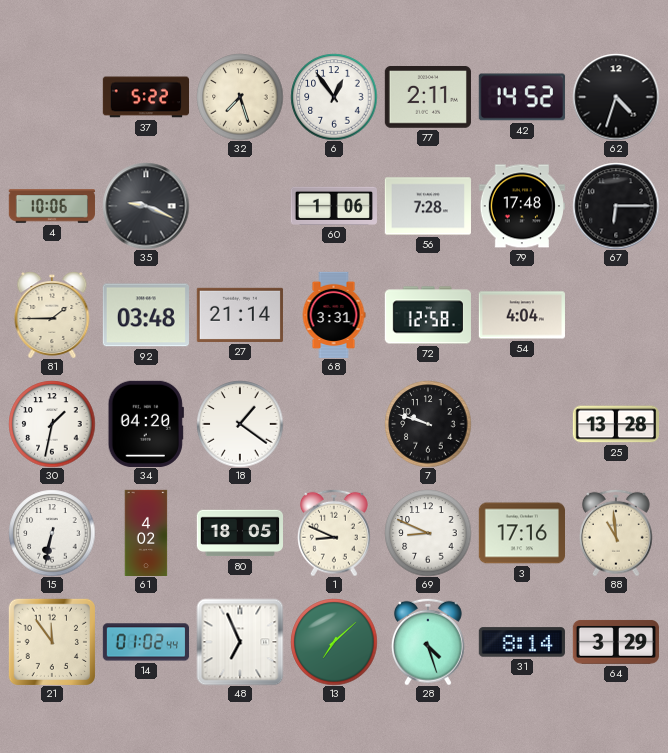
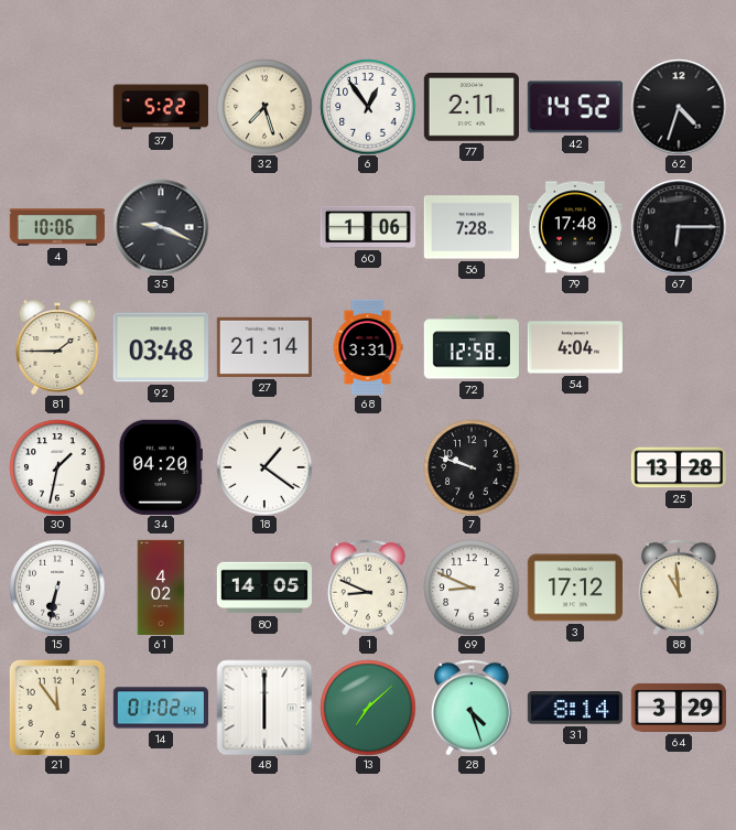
80: 18:05 -> 14:05
3: 17:16 -> 17:12
48: 6:56 -> 6:00
